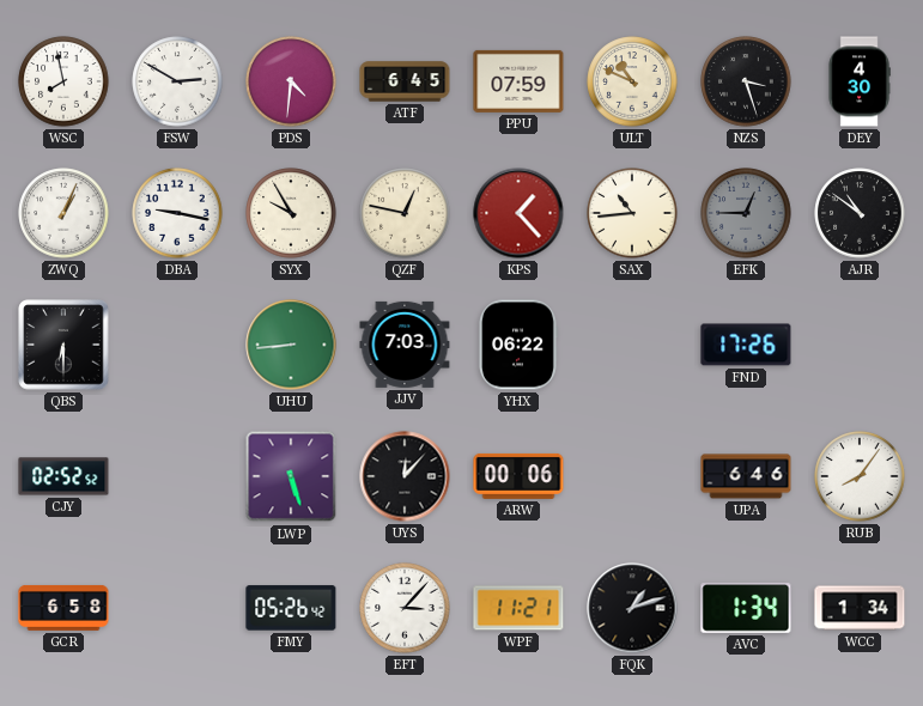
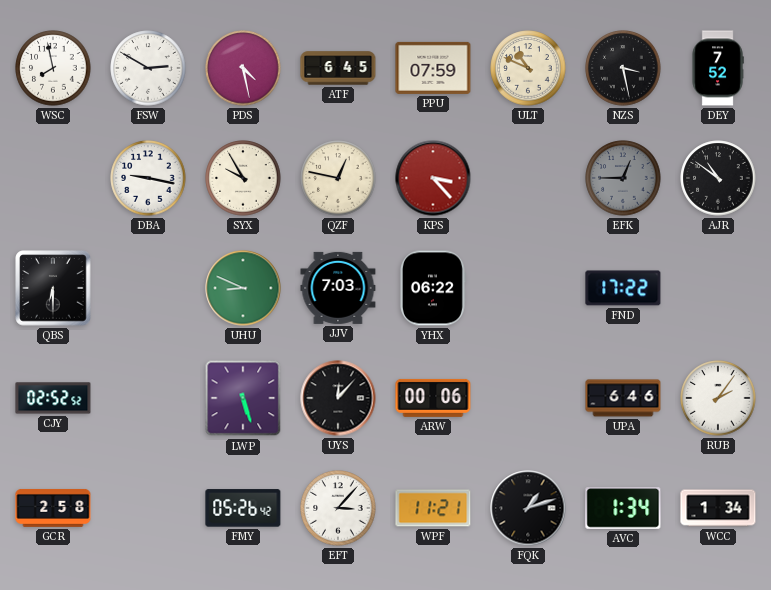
PDS: 4:31 -> 4:28
NZS: 3:27 -> 3:28
DEY: 4:30 -> 7:52
ZWQ: 1:04 -> none
KPS: 1:23 -> 3:23
SAX: 10:44 -> none
UHU: 8:44 -> 8:49
FND: 17:26 -> 17:22
RUB: 8:06 -> 2:06
GCR: 6:58 -> 2:58
